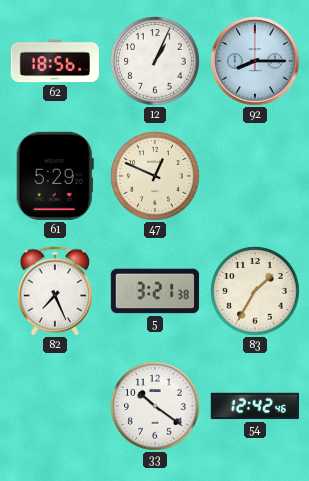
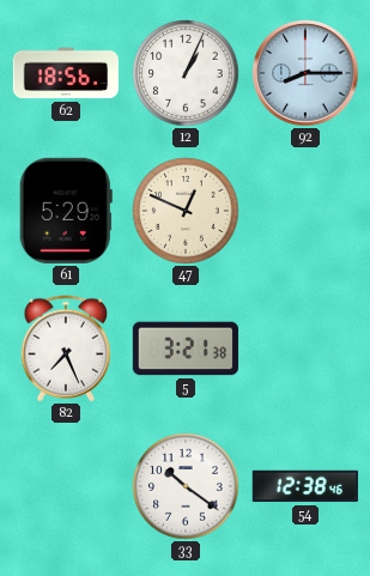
83: 1:35 -> none
54: 12:42 -> 12:38
